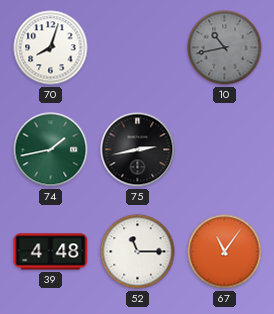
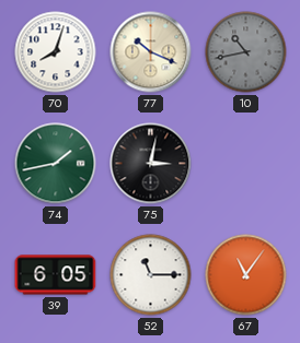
77: none -> 10:19
75: 2:43 -> 3:02
39: 4:48 -> 6:05
